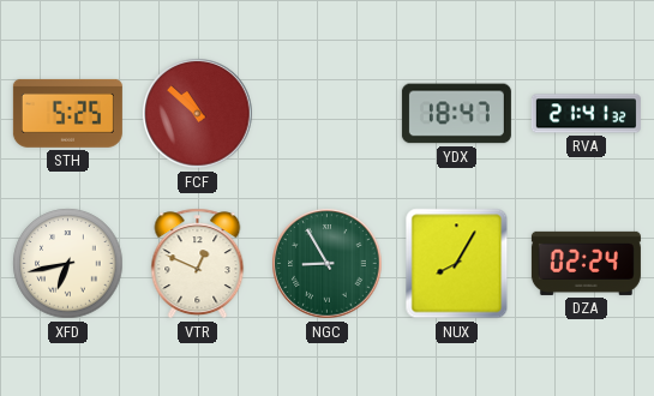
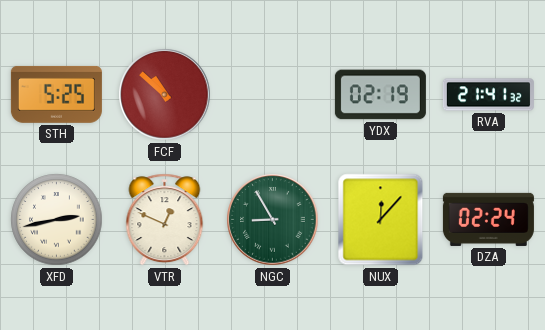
YDX: 18:47 -> 02:19
XFD: 6:43 -> 2:43
NUX: 8:05 -> 12:07
